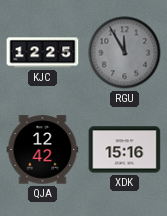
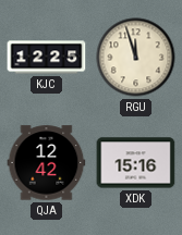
RGU: 11:55 -> 11:57
RGU dial: grey -> cream
